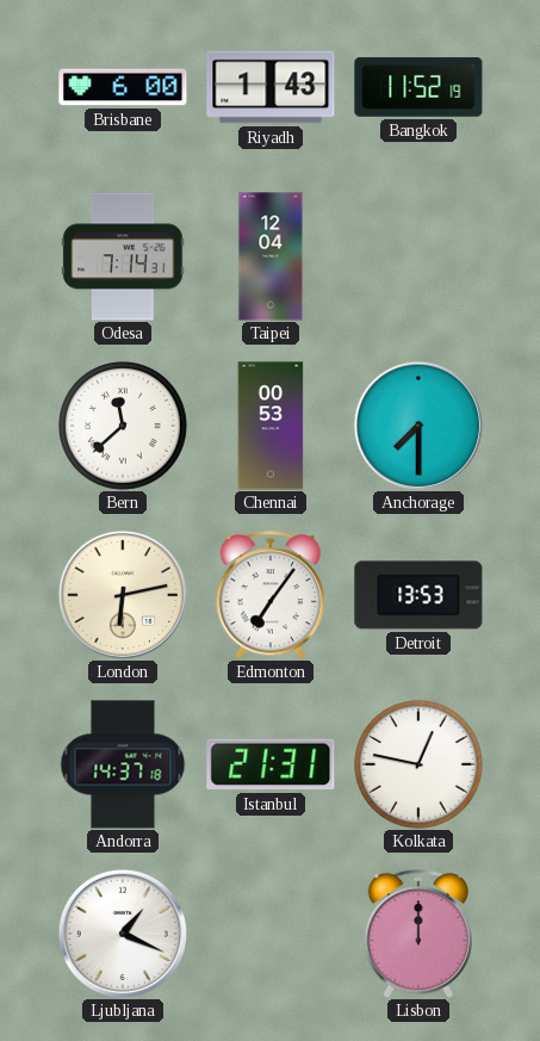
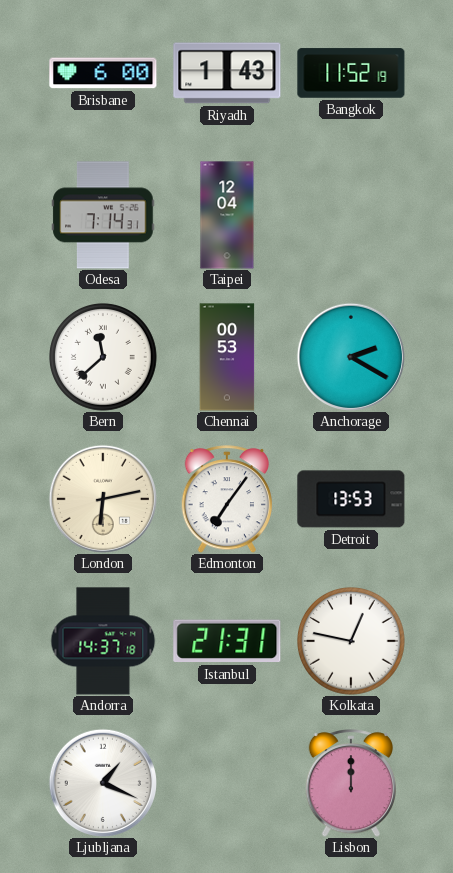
Anchorage: 7:30 -> 2:20
